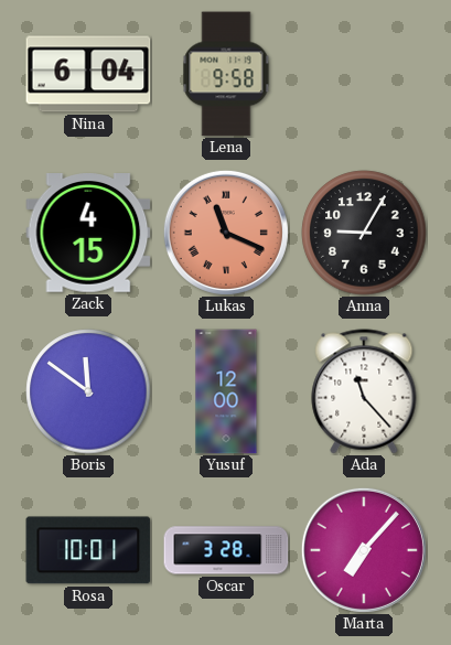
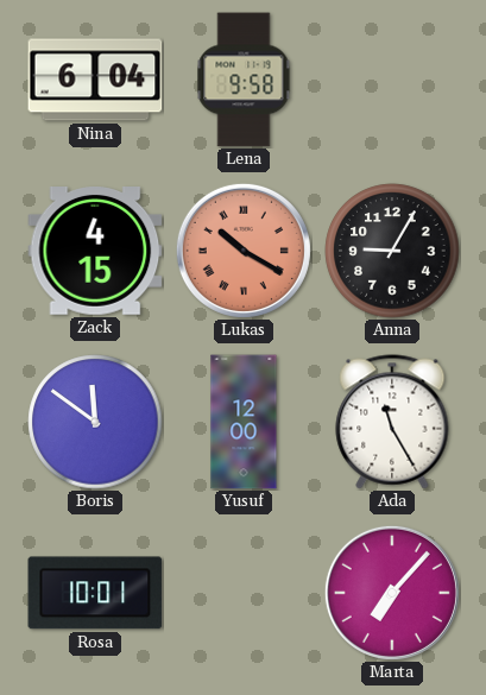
Lukas: 11:19 -> 10:20
Ada: 11:23 -> 11:25
Oscar: 3:28 -> none
